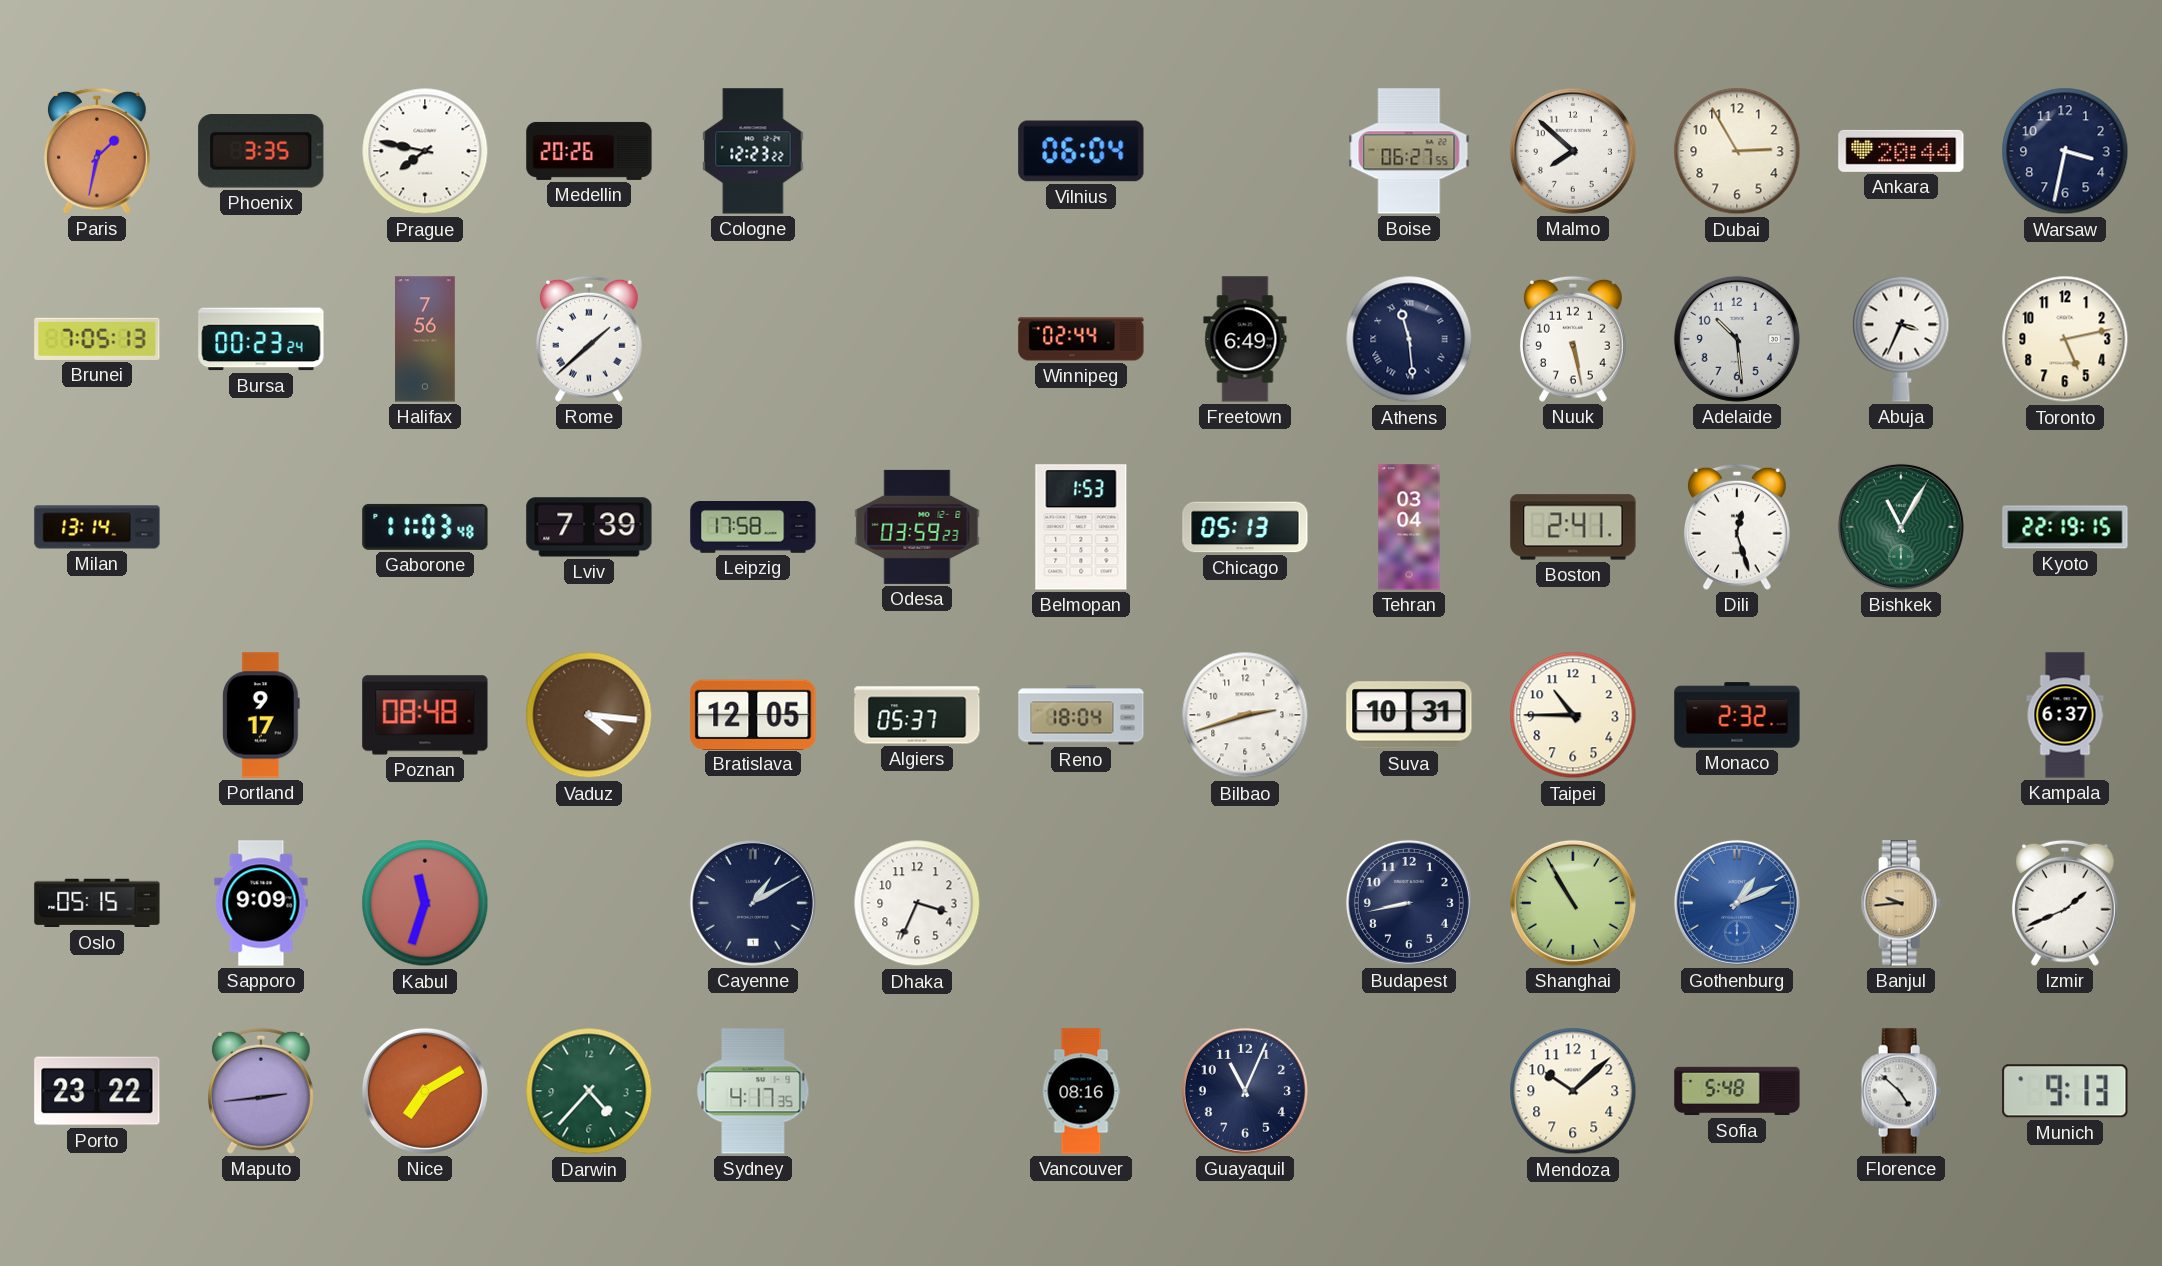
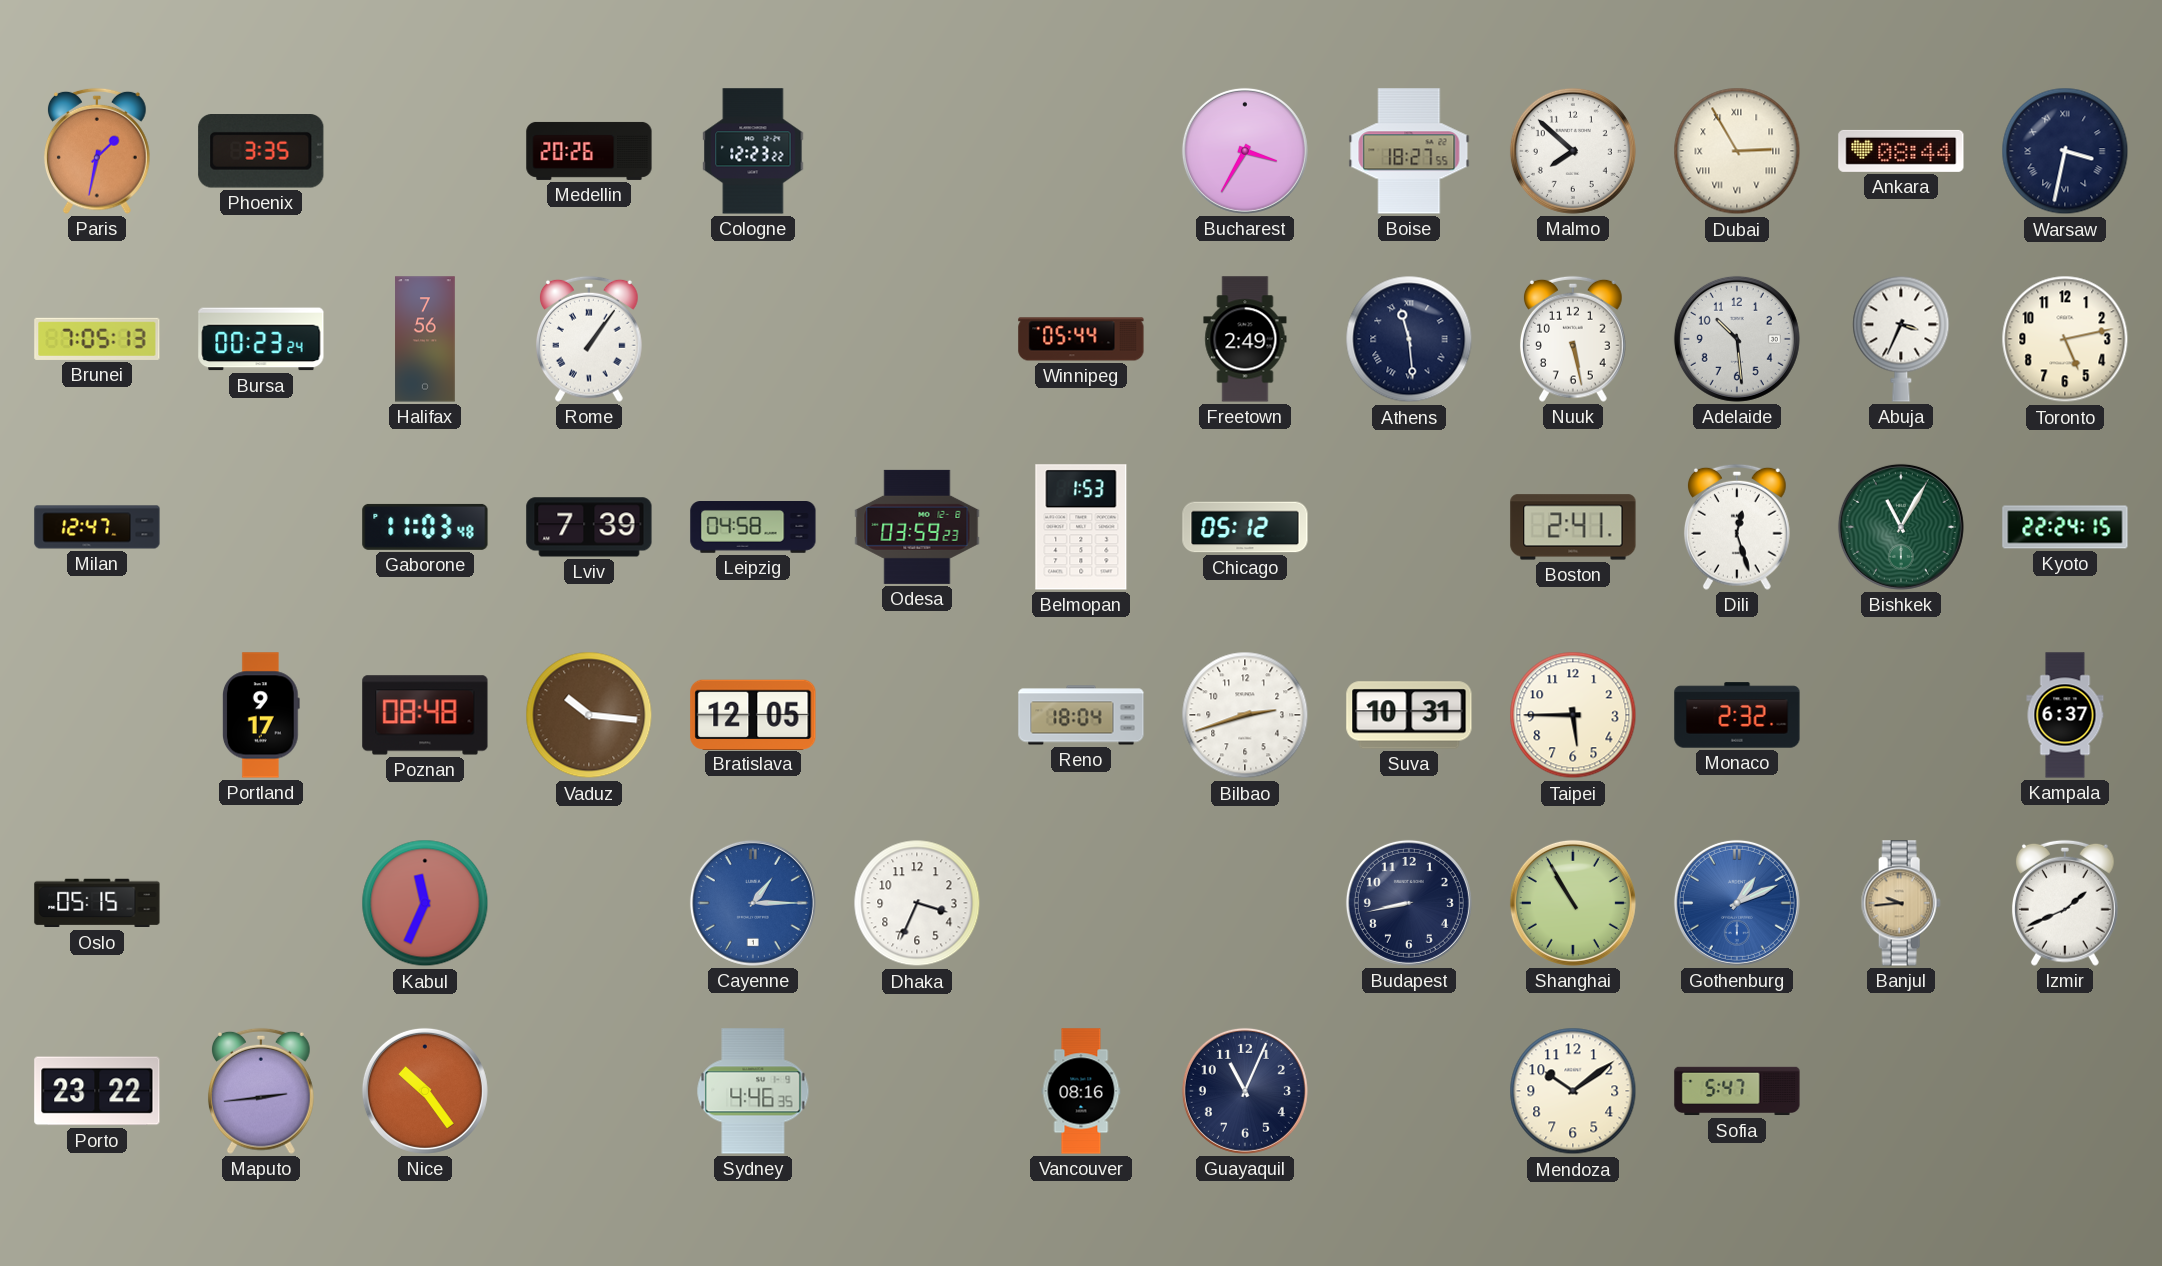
Prague: 7:47 -> none
Vilnius: 06:04 -> none
Bucharest: none -> 3:35
Boise: 06:27 -> 18:27
Dubai numerals: Arabic -> Roman
Ankara: 20:44 -> 08:44
Warsaw numerals: Arabic -> Roman
Rome: 1:38 -> 1:06
Winnipeg: 02:44 -> 05:44
Freetown: 6:49 -> 2:49
Milan: 13:14 -> 12:47
Leipzig: 17:58 -> 04:58
Chicago: 05:13 -> 05:12
Tehran: 03:04 -> none
Kyoto: 22:19 -> 22:24
Vaduz: 4:16 -> 10:16
Algiers: 05:37 -> none
Taipei: 10:45 -> 5:45
Sapporo: 9:09 -> none
Kabul: 11:33 -> 11:34
Cayenne: 1:10 -> 1:15
Cayenne dial: navy -> blue
Nice: 7:10 -> 10:24
Darwin: 4:37 -> none
Sydney: 4:17 -> 4:46
Mendoza: 10:08 -> 10:09
Sofia: 5:48 -> 5:47
Florence: 4:52 -> none
Munich: 9:13 -> none
